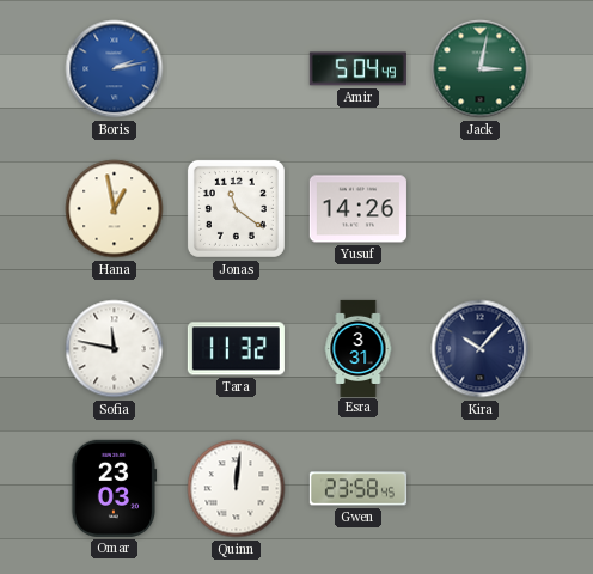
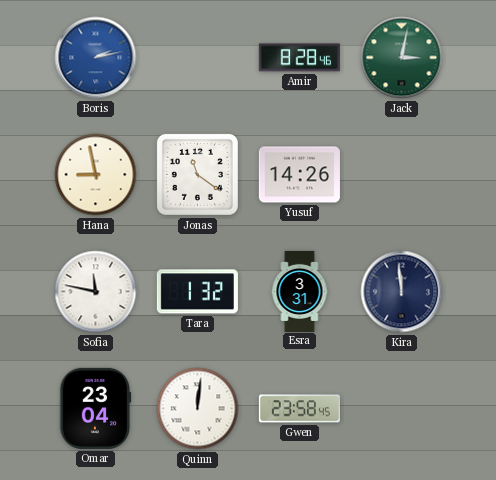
Amir: 5:04 -> 8:28
Hana: 12:58 -> 8:58
Tara: 11:32 -> 1:32
Kira: 10:07 -> 11:59
Omar: 23:03 -> 23:04
